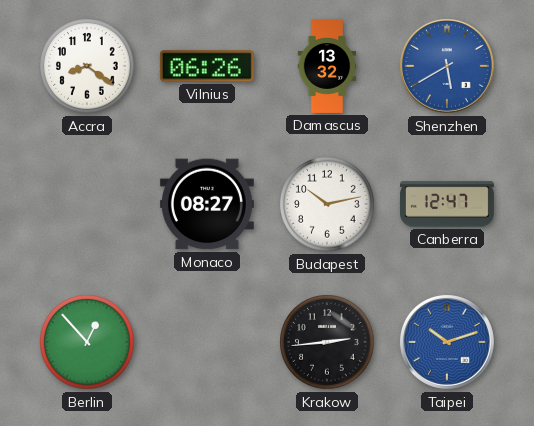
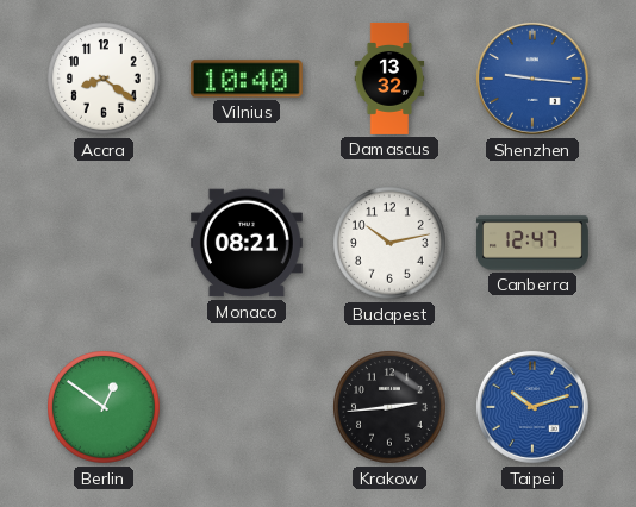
Vilnius: 06:26 -> 10:40
Shenzhen: 5:40 -> 9:16
Monaco: 08:27 -> 08:21
Berlin: 12:53 -> 12:51
